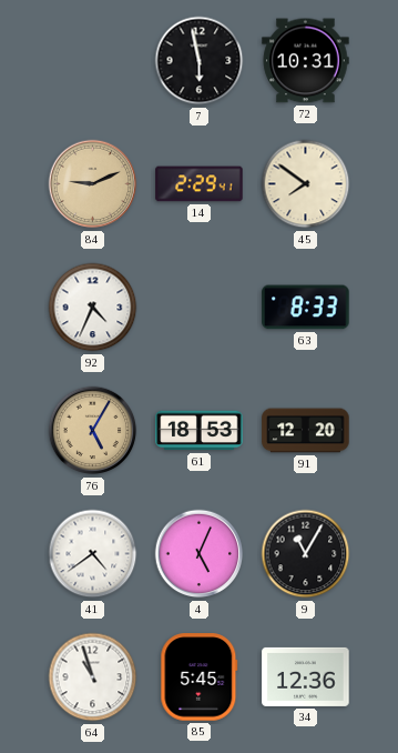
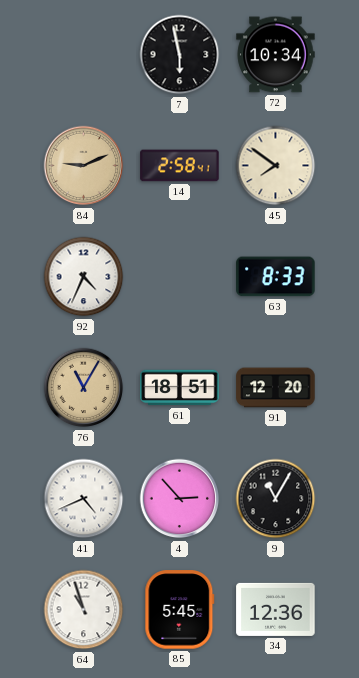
72: 10:31 -> 10:34
14: 2:29 -> 2:58
76: 5:05 -> 11:05
61: 18:53 -> 18:51
41: 4:39 -> 4:41
4: 5:04 -> 2:53
